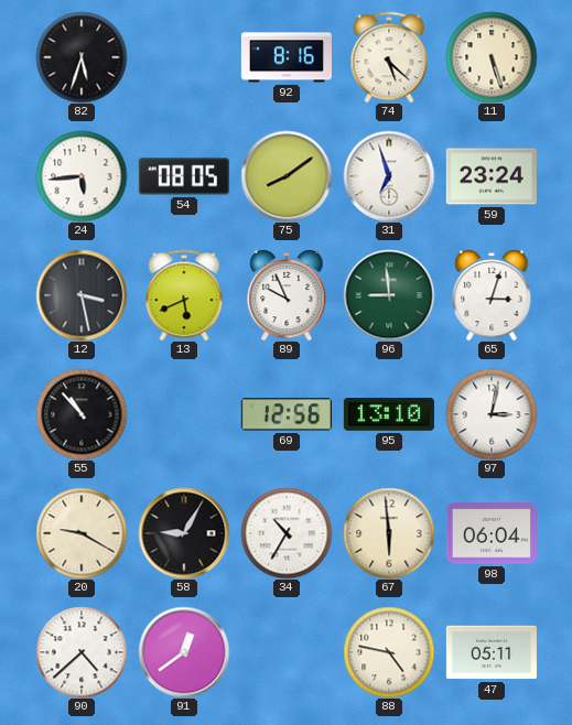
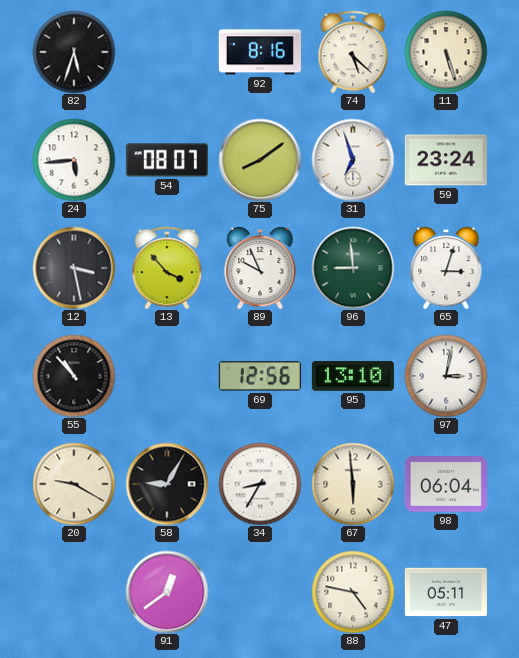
54: 08:05 -> 08:07
13: 5:41 -> 3:53
34: 10:35 -> 8:35
90: 4:38 -> none
